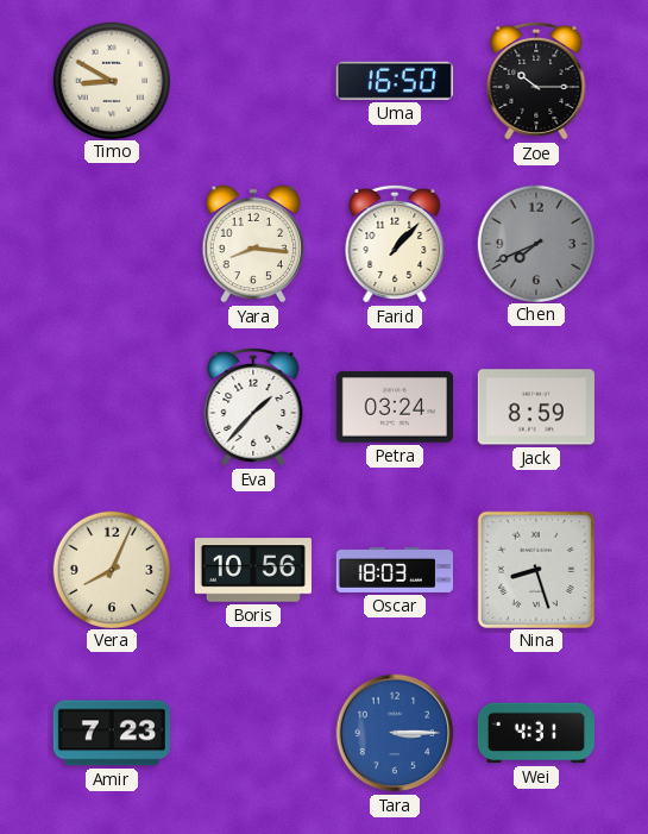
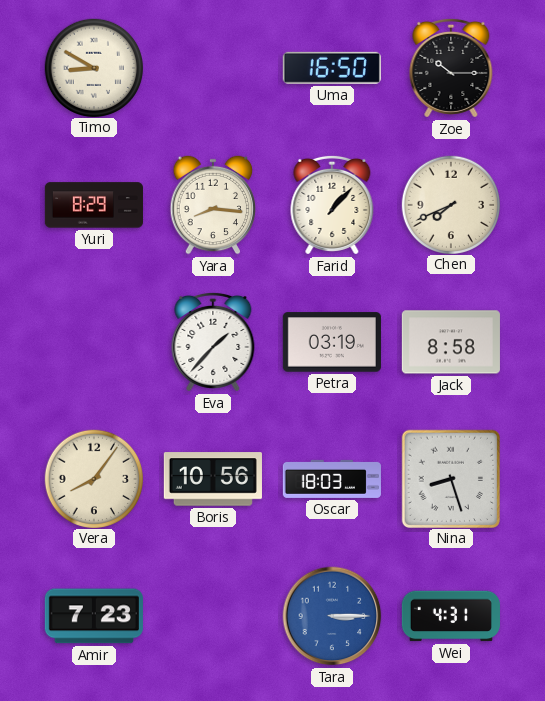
Yuri: none -> 8:29
Chen dial: grey -> cream
Petra: 03:24 -> 03:19
Jack: 8:59 -> 8:58
Vera: 8:04 -> 8:06
